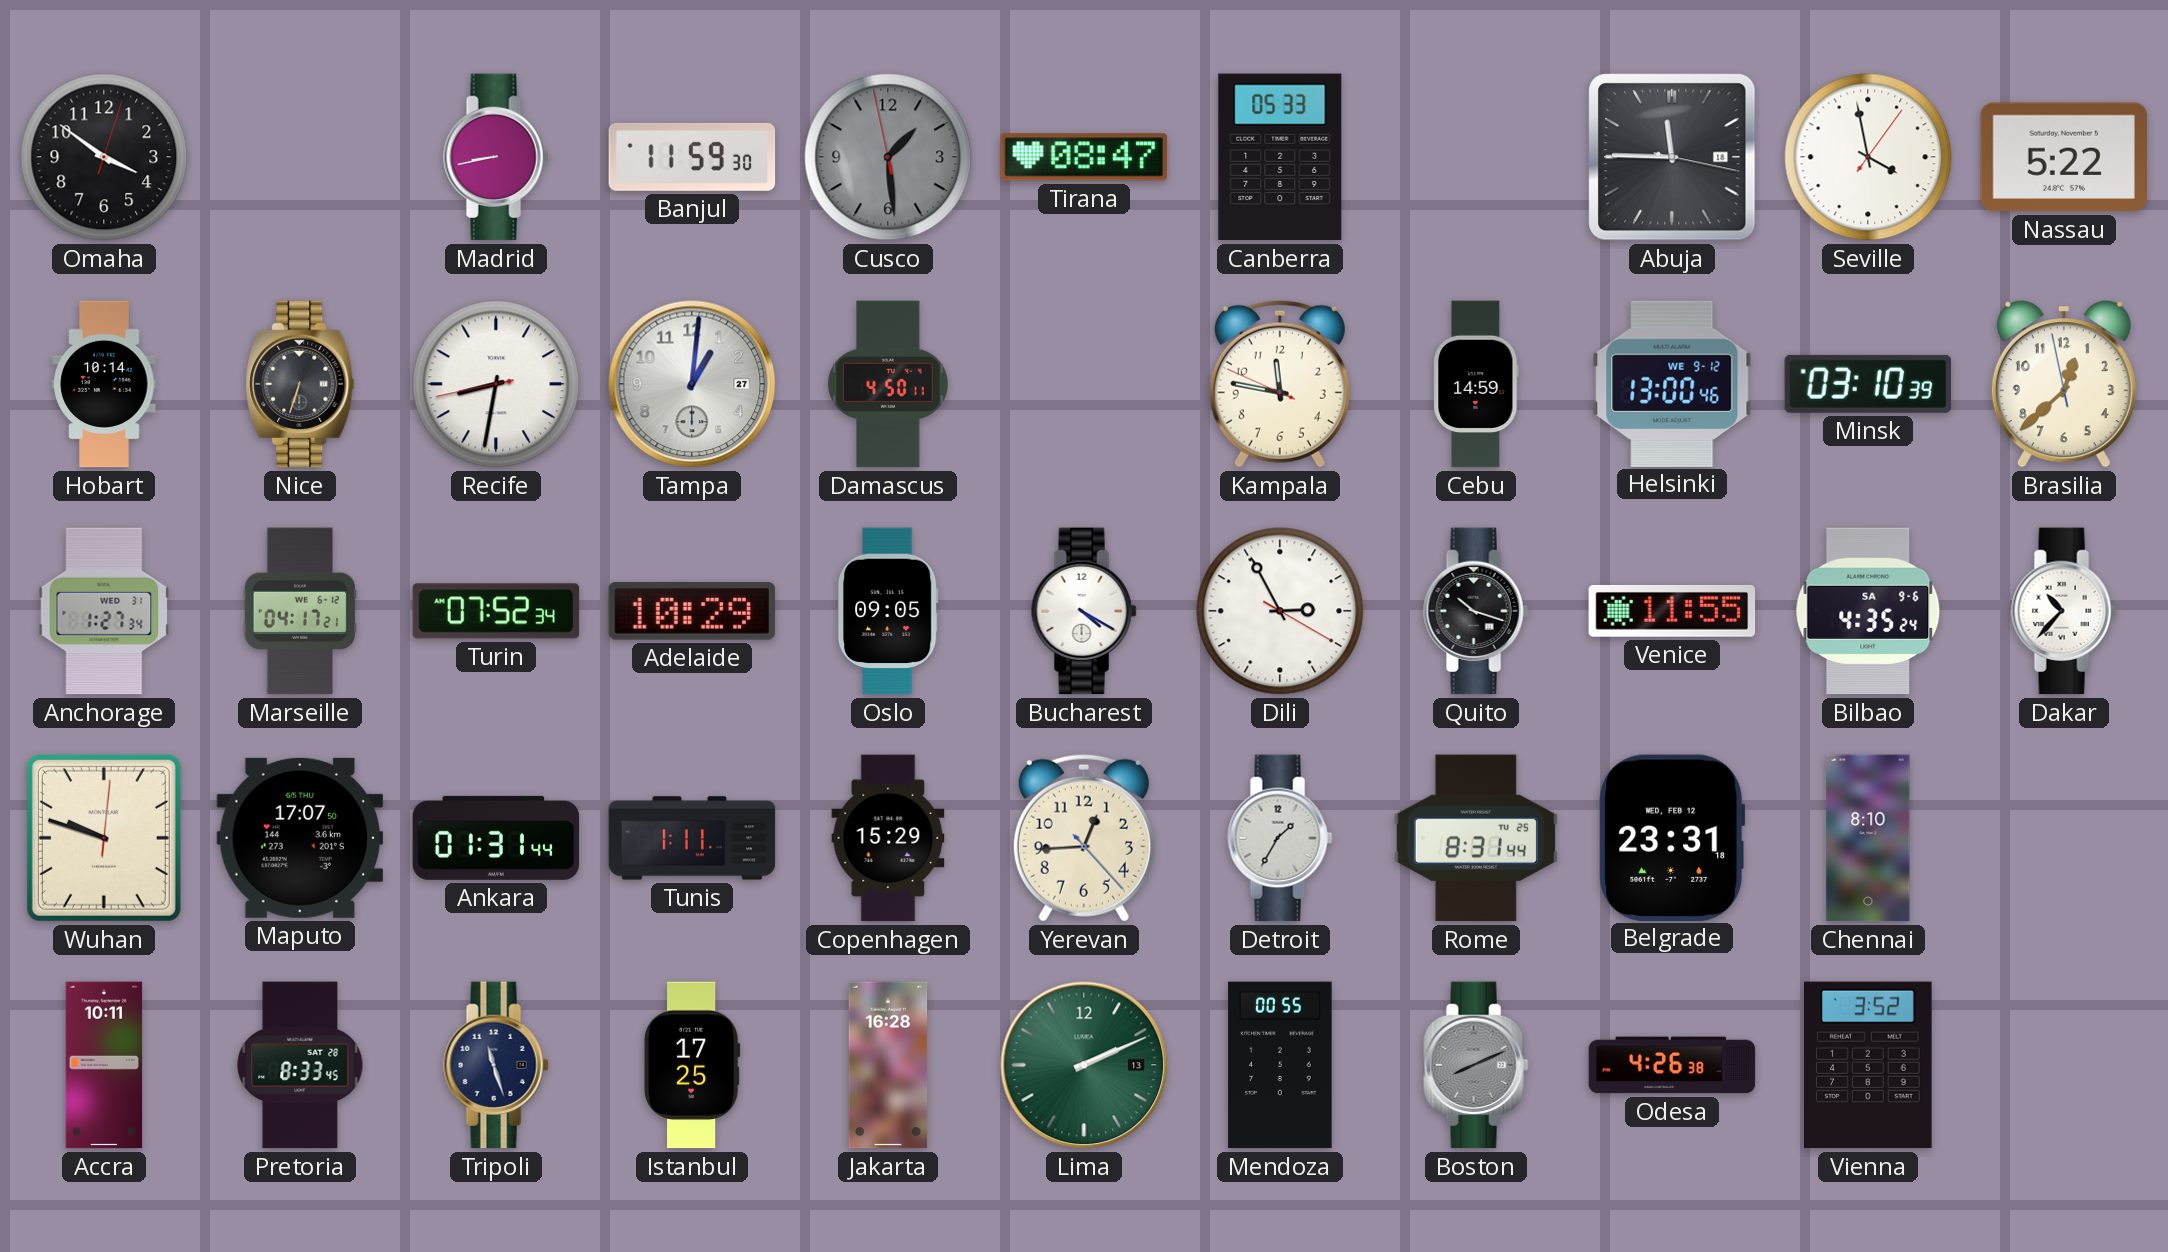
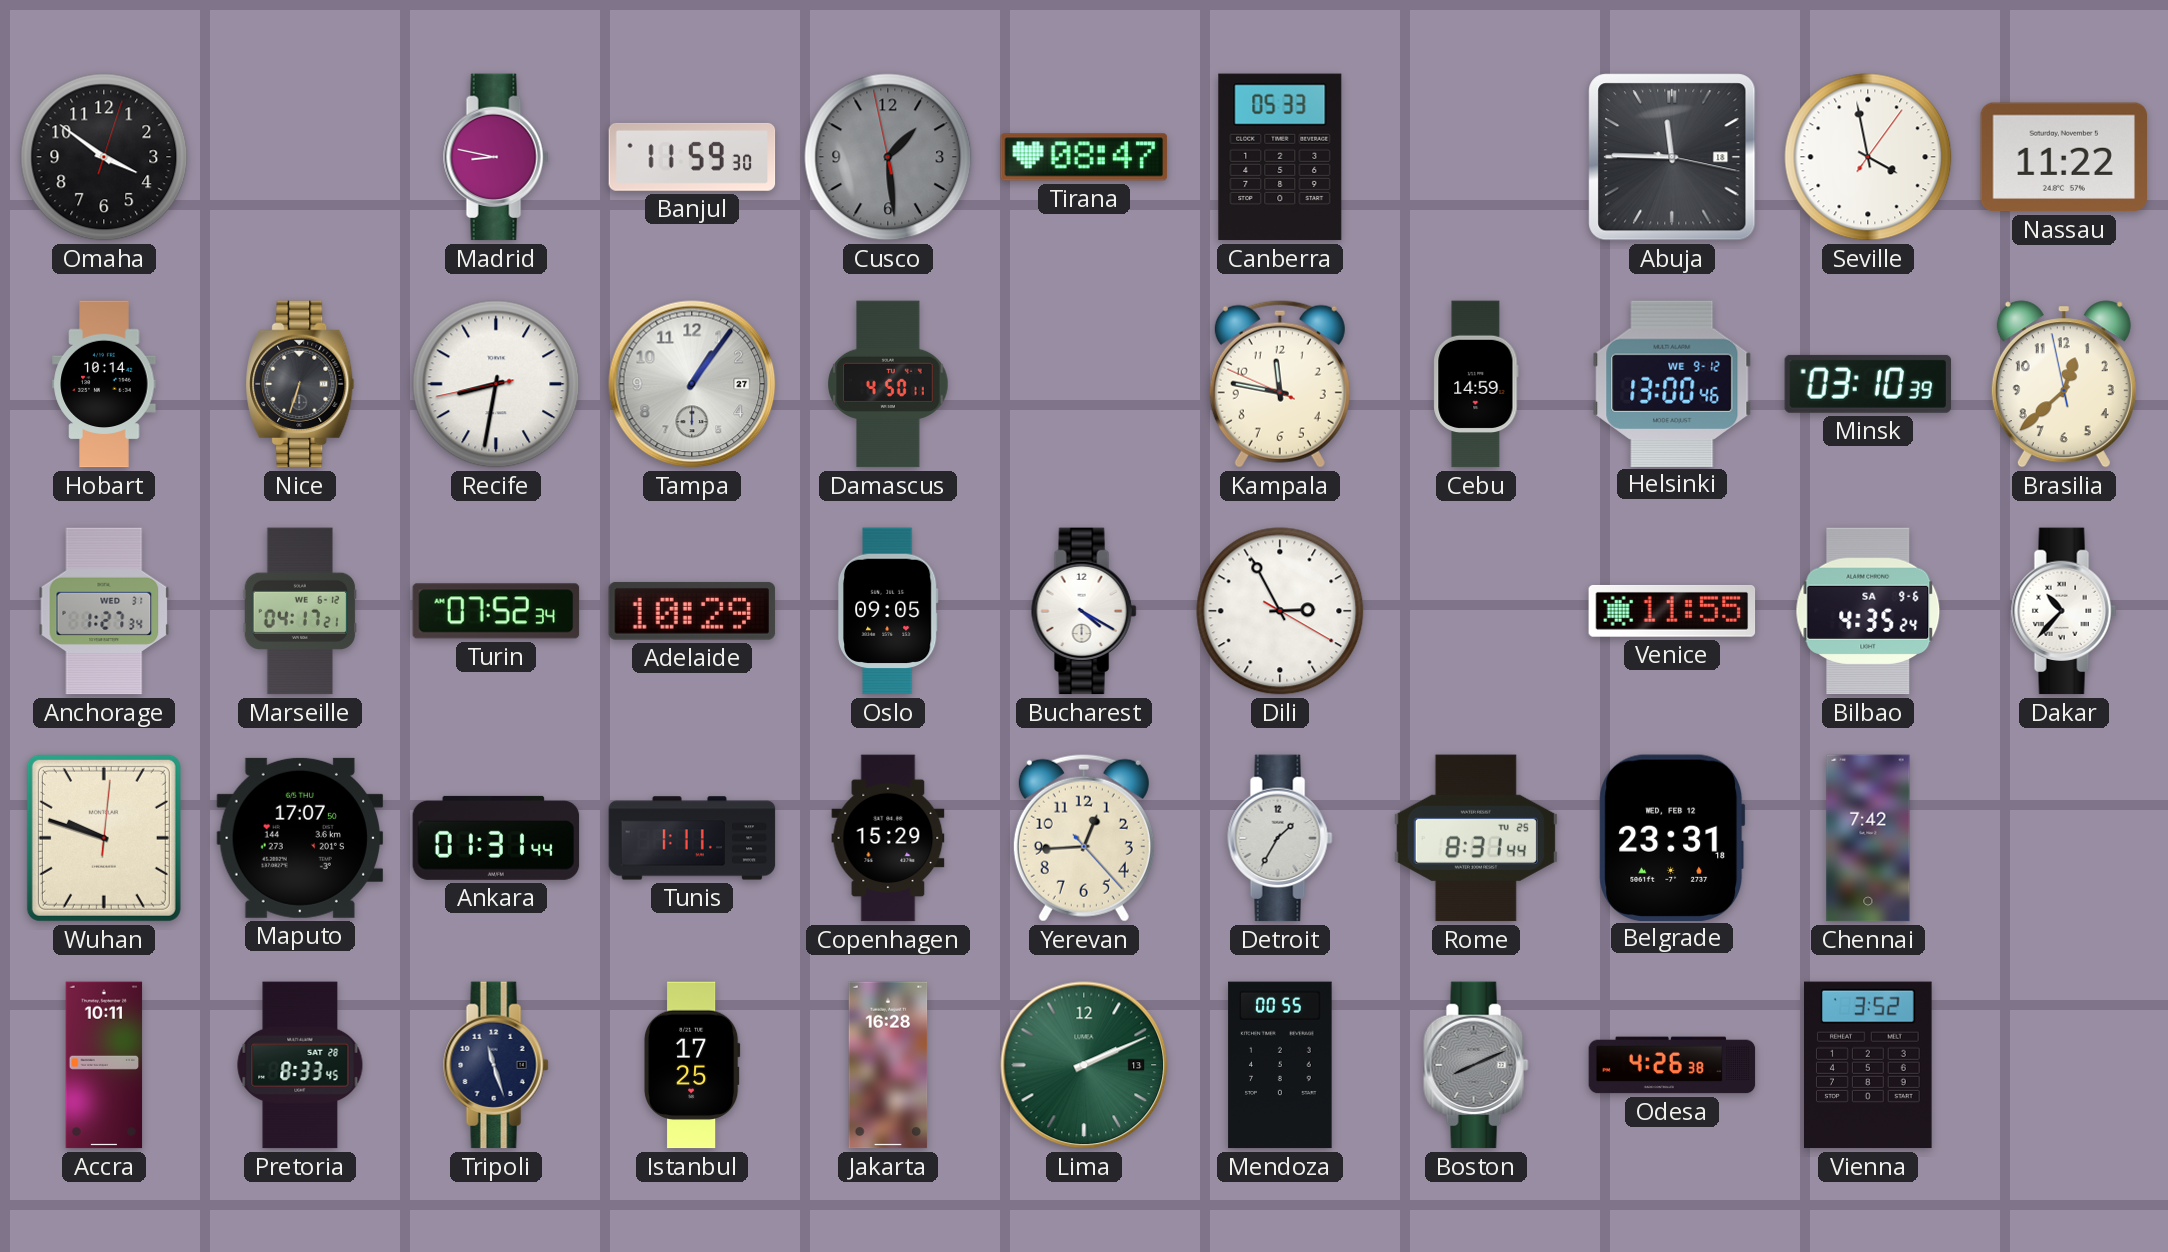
Madrid: 8:43 -> 8:47
Nassau: 5:22 -> 11:22
Tampa: 1:01 -> 1:06
Quito: 10:18 -> none
Chennai: 8:10 -> 7:42
